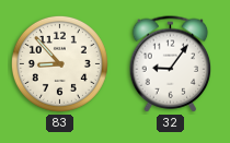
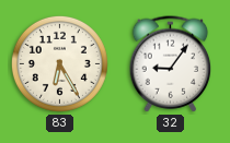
83: 8:53 -> 6:25
